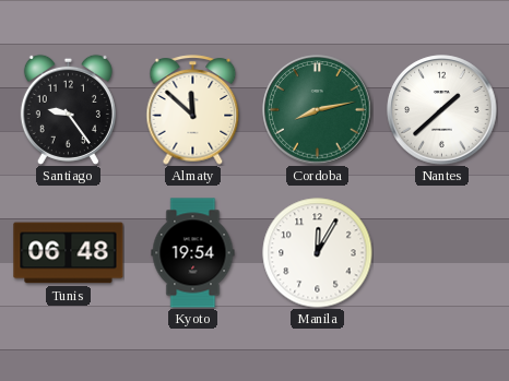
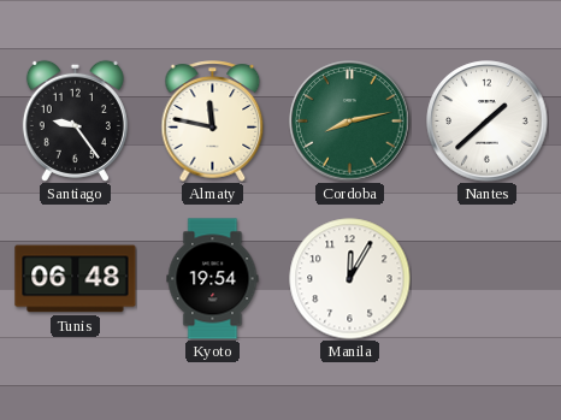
Almaty: 11:52 -> 11:47
